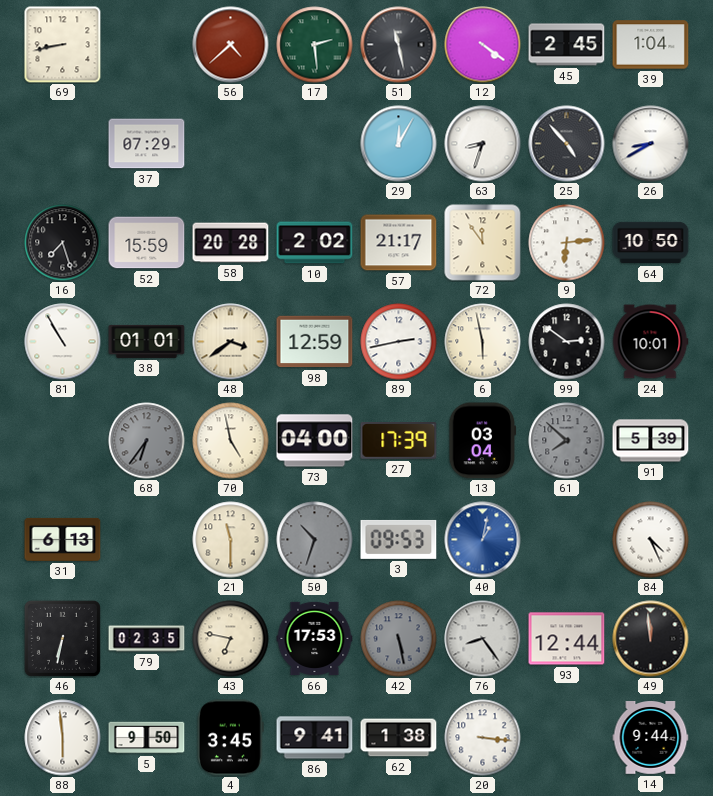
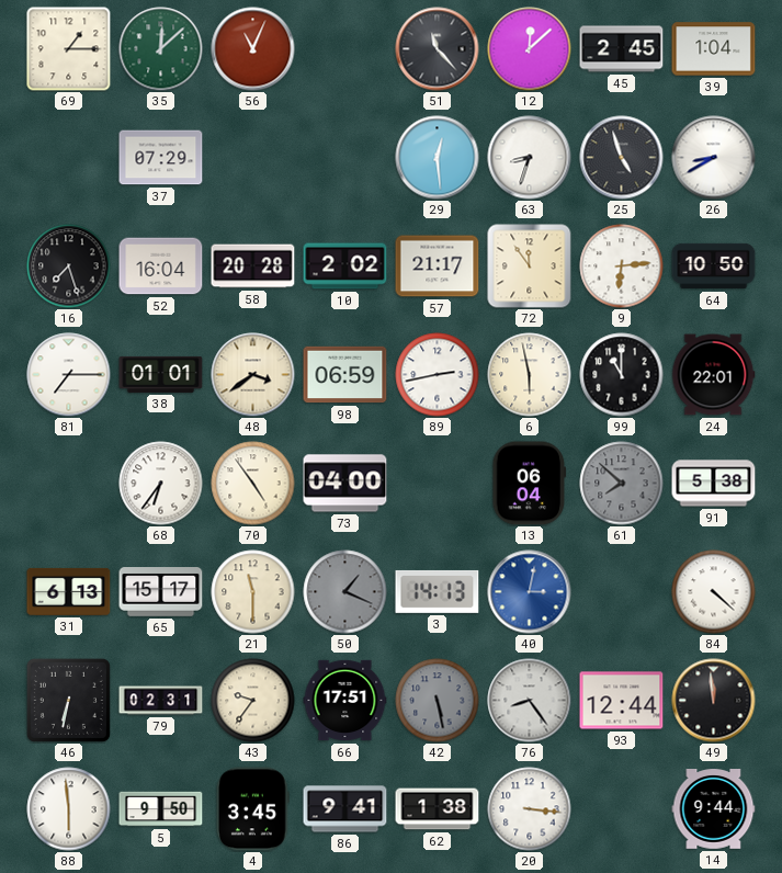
69: 8:43 -> 1:15
35: none -> 12:08
56: 4:38 -> 11:04
17: 2:29 -> none
51: 11:28 -> 11:23
12: 4:21 -> 12:08
29: 12:05 -> 12:29
25: 4:53 -> 4:57
52: 15:59 -> 16:04
81: 10:55 -> 7:15
98: 12:59 -> 06:59
99: 2:51 -> 11:00
24: 10:01 -> 22:01
68 dial: grey -> white
70: 4:58 -> 4:54
27: 17:39 -> none
13: 03:04 -> 06:04
91: 5:39 -> 5:38
65: none -> 15:17
50: 10:33 -> 1:19
3: 09:53 -> 14:13
40: 1:02 -> 3:02
84: 4:26 -> 4:22
79: 02:35 -> 02:31
43: 6:47 -> 9:36
66: 17:53 -> 17:51
